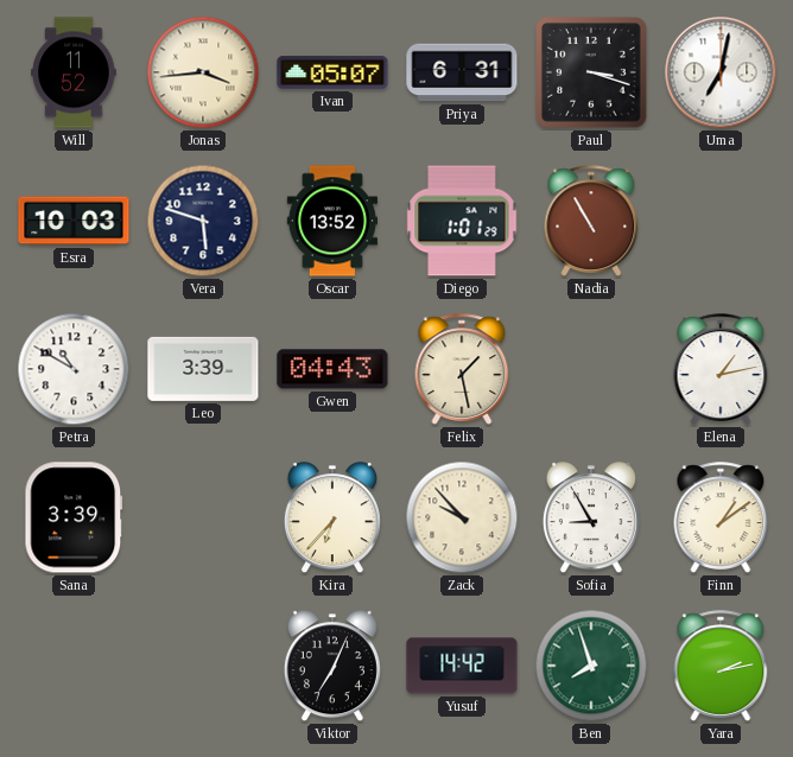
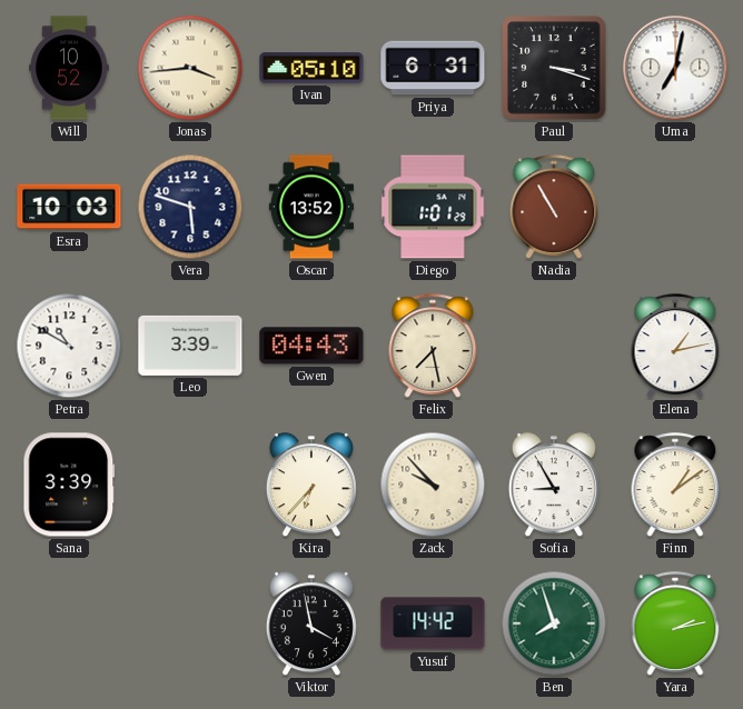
Will: 11:52 -> 10:52
Ivan: 05:07 -> 05:10
Felix: 1:28 -> 7:28
Viktor: 7:04 -> 3:58
